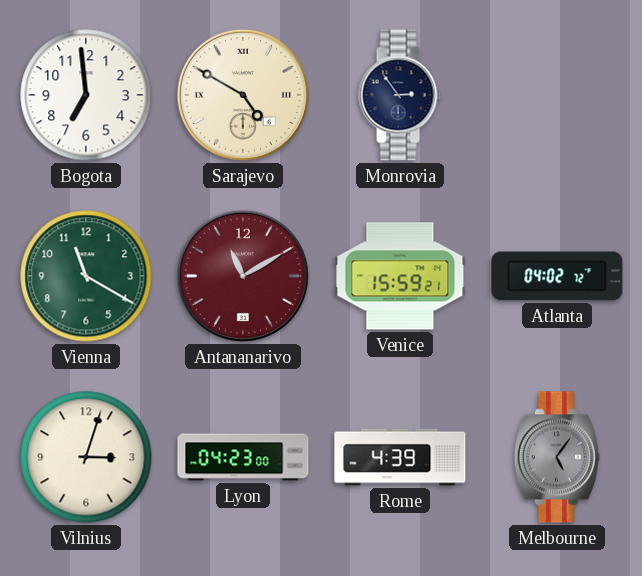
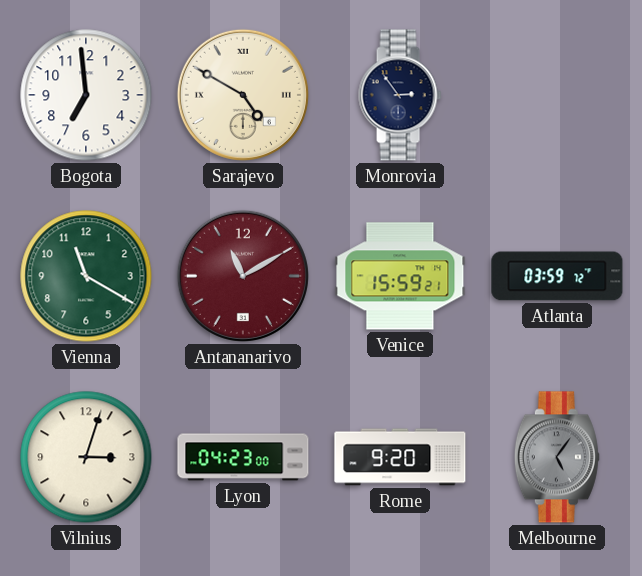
Atlanta: 04:02 -> 03:59
Rome: 4:39 -> 9:20
